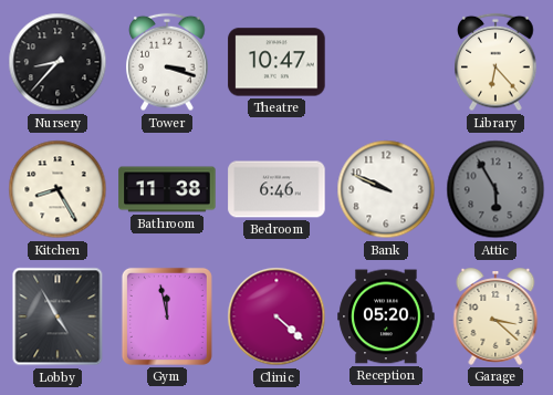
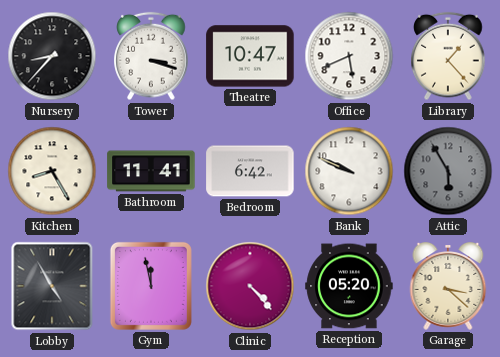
Office: none -> 5:41
Library: 6:23 -> 1:23
Bathroom: 11:38 -> 11:41
Bedroom: 6:46 -> 6:42
Clinic: 4:22 -> 4:23
